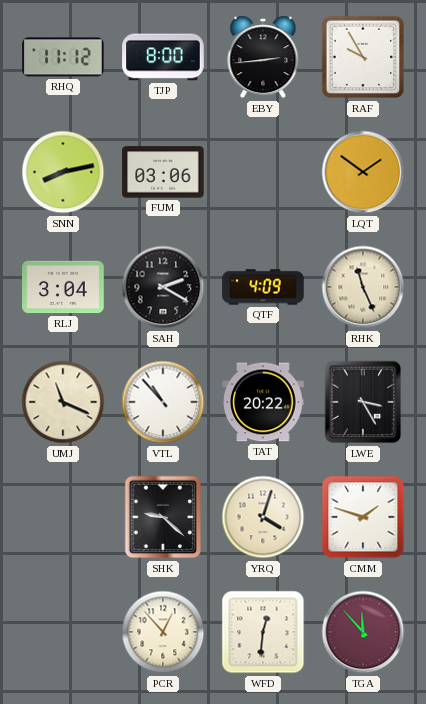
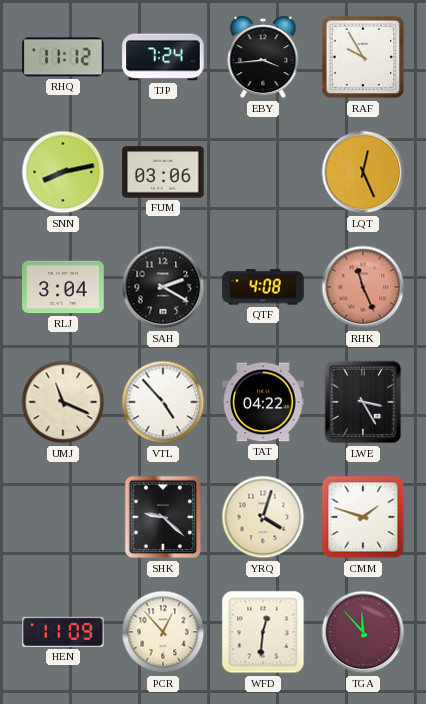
TJP: 8:00 -> 7:24
EBY: 2:44 -> 3:44
LQT: 1:51 -> 12:26
QTF: 4:09 -> 4:08
RHK dial: cream -> salmon
VTL: 10:53 -> 4:53
TAT: 20:22 -> 04:22
HEN: none -> 11:09
